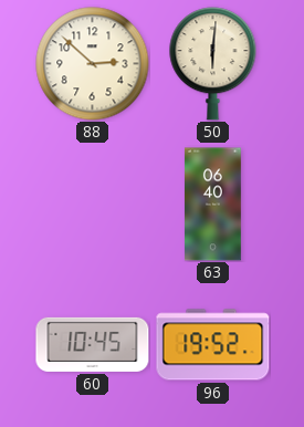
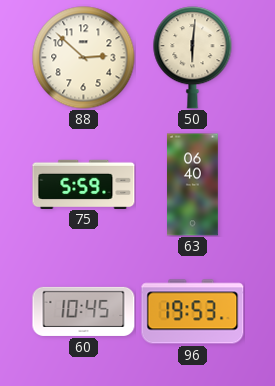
75: none -> 5:59
96: 19:52 -> 19:53
